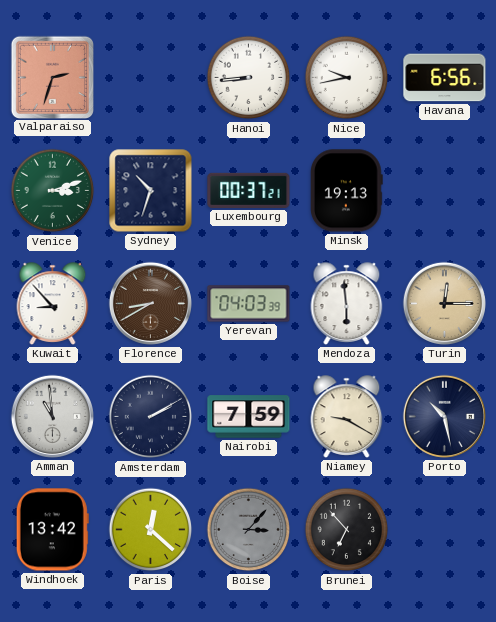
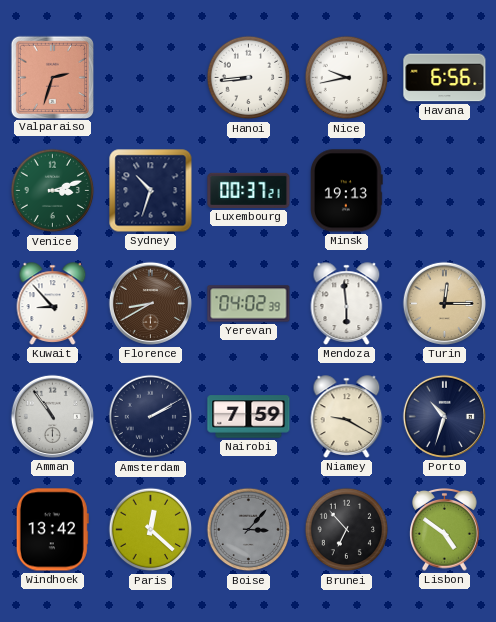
Yerevan: 04:03 -> 04:02
Amman: 10:59 -> 10:54
Porto: 10:28 -> 10:33
Lisbon: none -> 4:51
